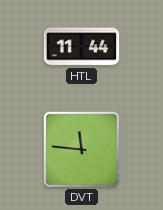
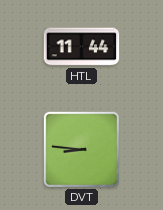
DVT: 11:46 -> 8:46
